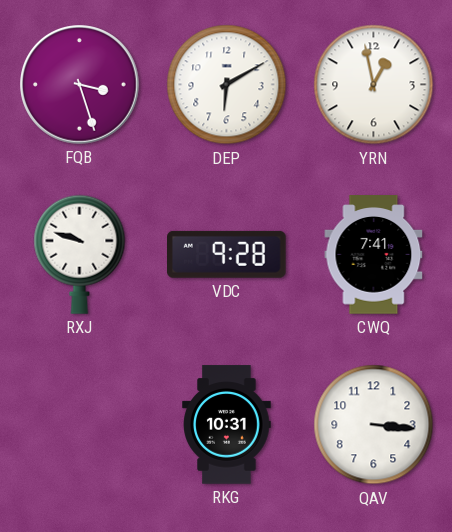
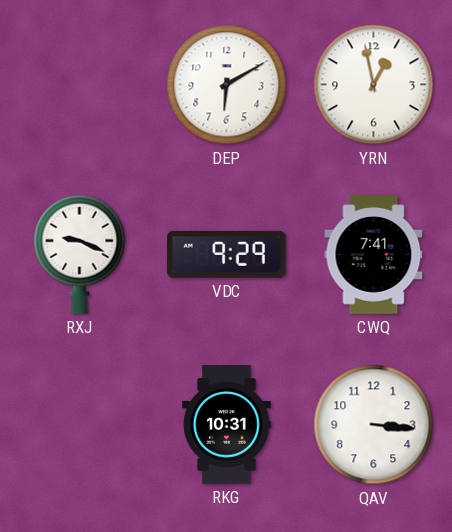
FQB: 3:27 -> none
RXJ: 9:48 -> 9:19
VDC: 9:28 -> 9:29
